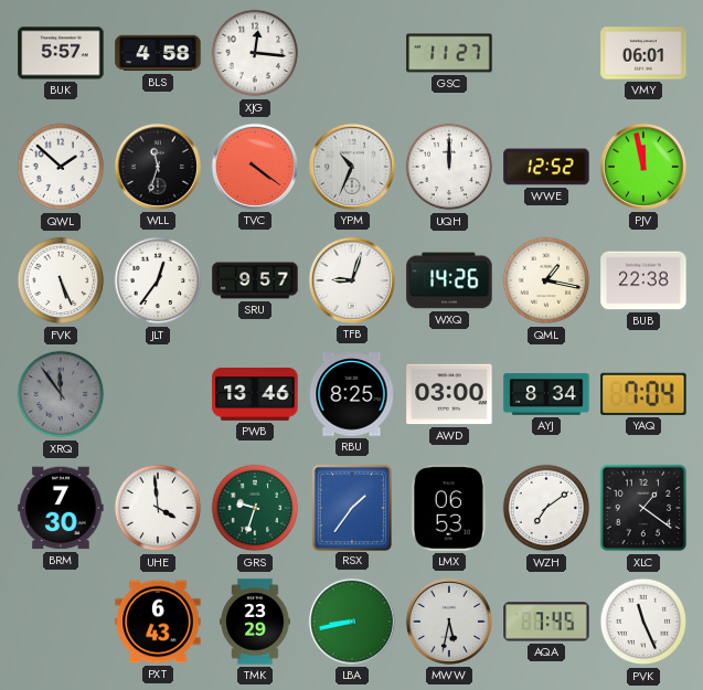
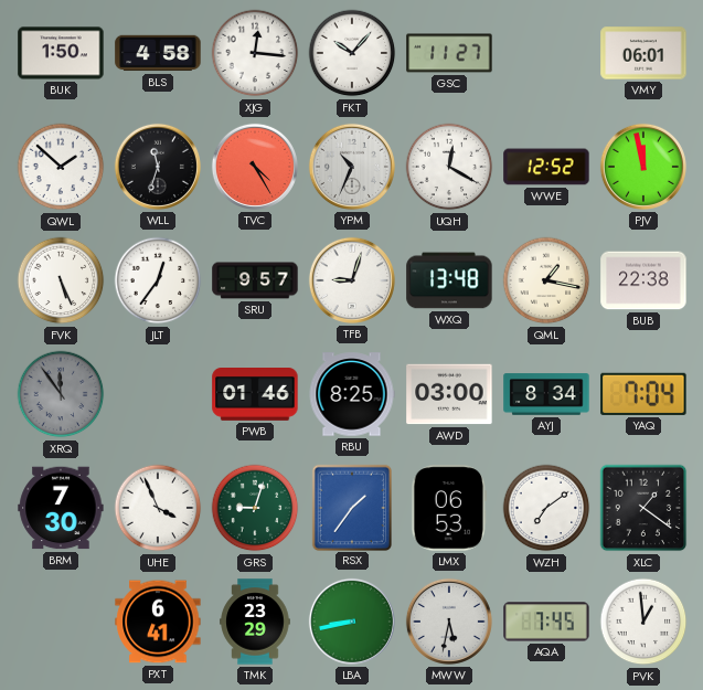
BUK: 5:57 -> 1:50
FKT: none -> 10:07
TVC: 4:21 -> 4:25
UQH: 12:00 -> 12:20
WXQ: 14:26 -> 13:48
PWB: 13:46 -> 01:46
UHE: 3:59 -> 3:56
GRS: 9:33 -> 9:03
PXT: 6:43 -> 6:41
PVK: 11:26 -> 12:59
